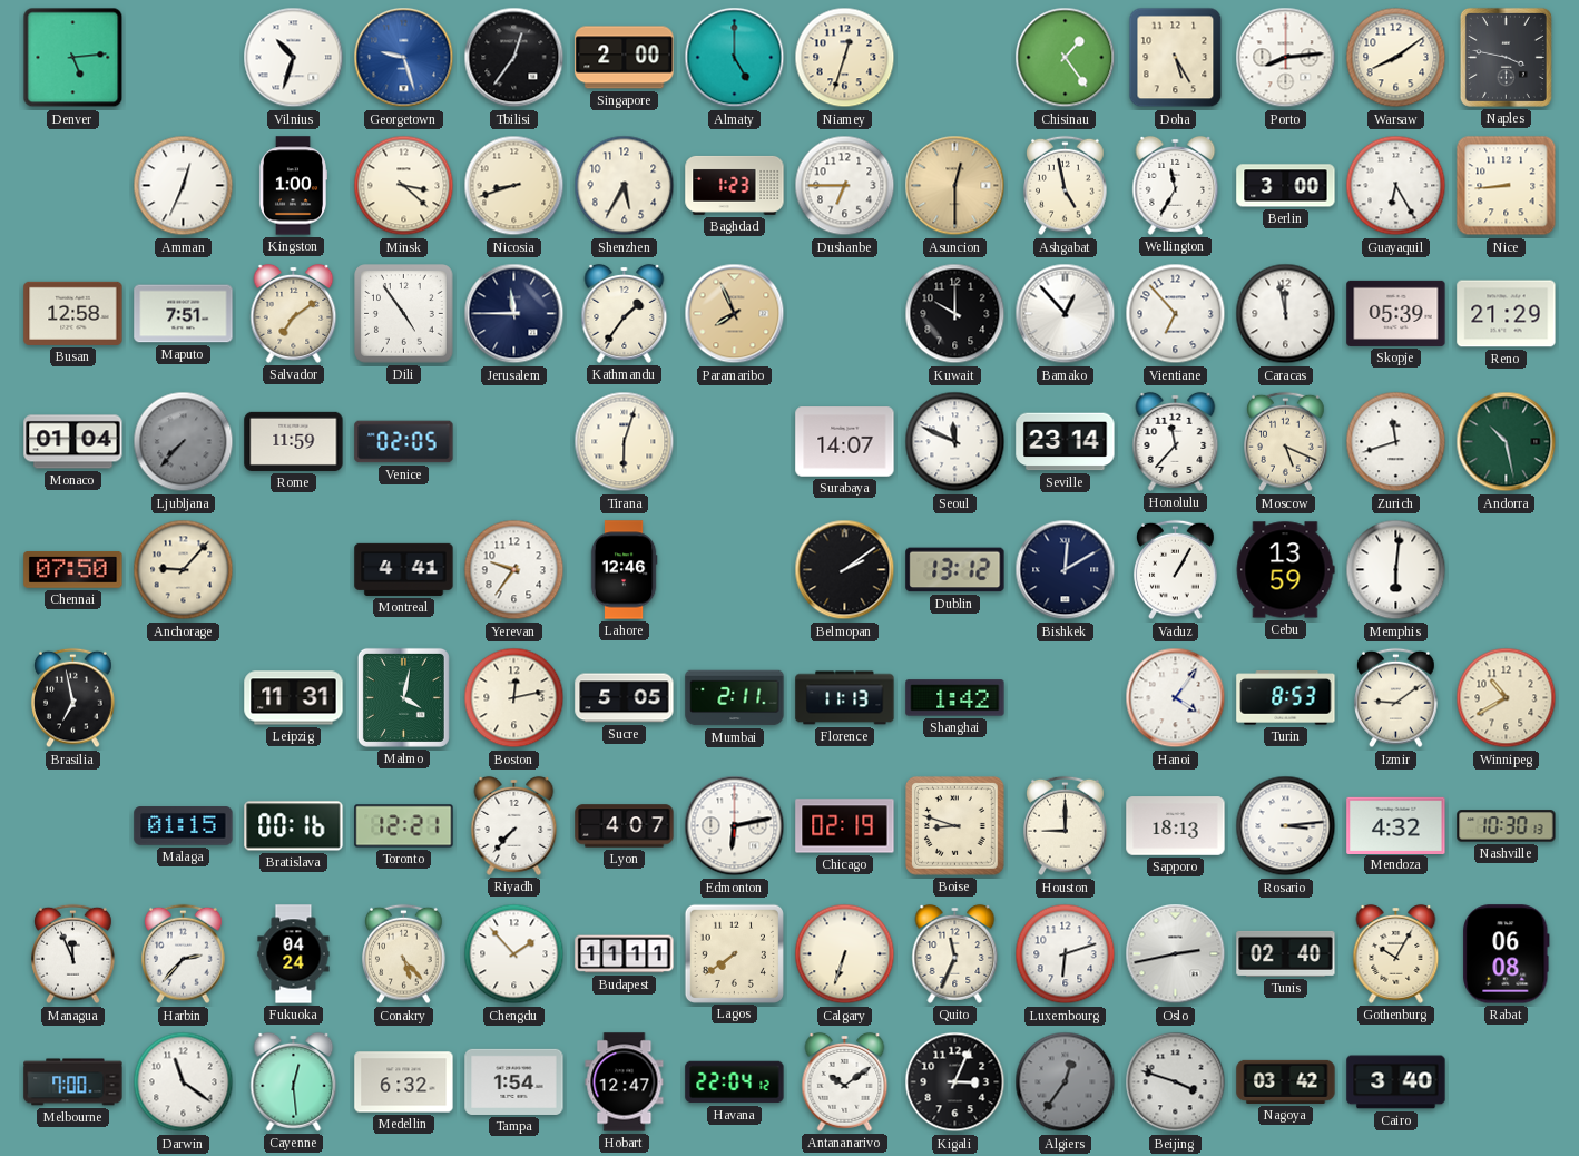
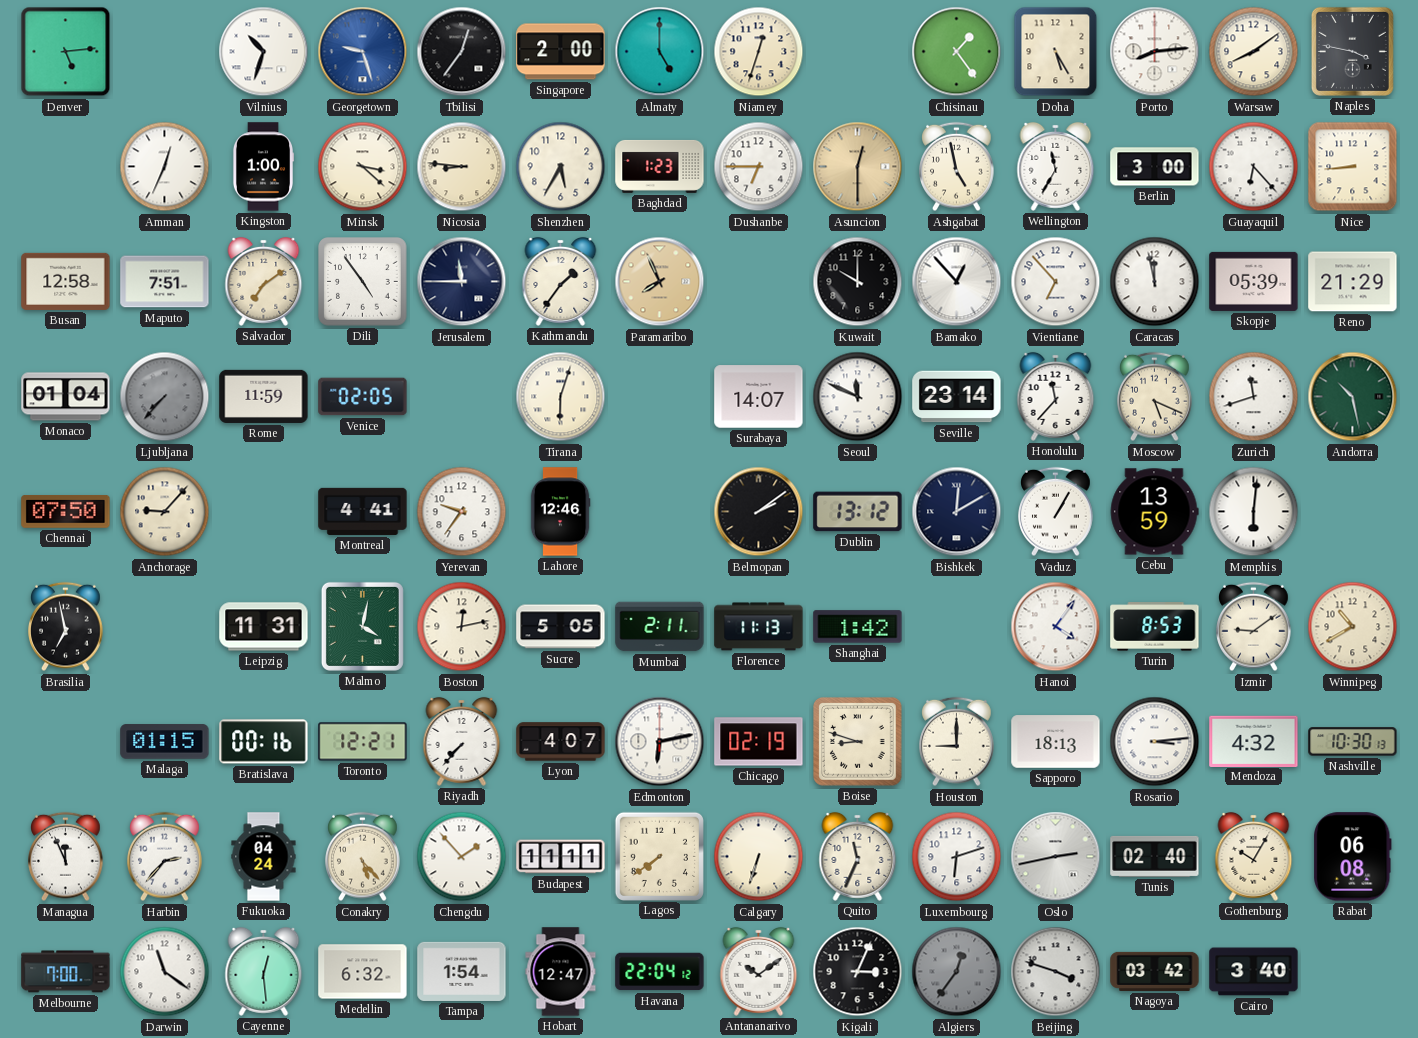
Nicosia: 8:42 -> 8:46
Guayaquil: 6:25 -> 6:23
